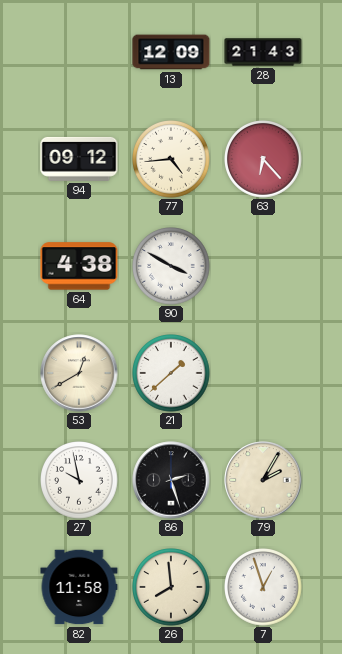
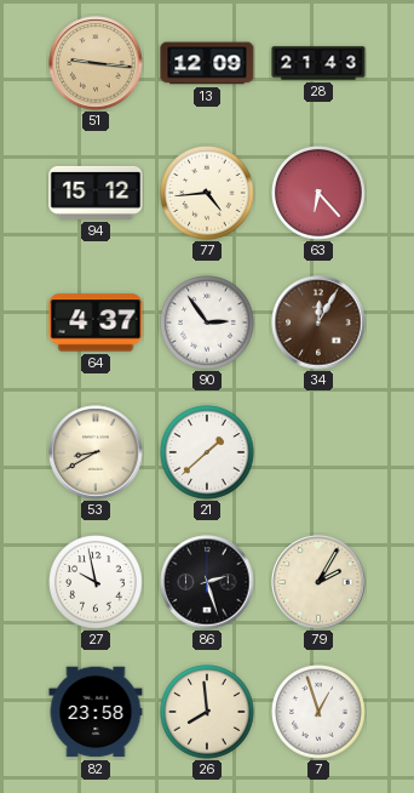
51: none -> 9:16
94: 09:12 -> 15:12
64: 4:38 -> 4:37
90: 3:50 -> 2:54
34: none -> 12:05
53: 12:40 -> 8:40
82: 11:58 -> 23:58
